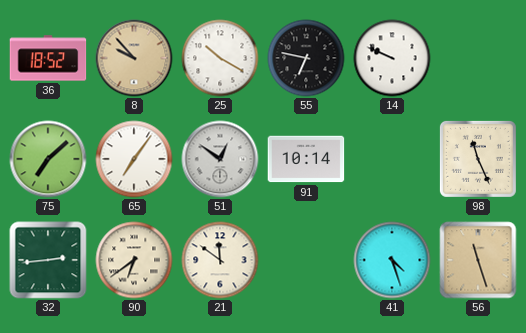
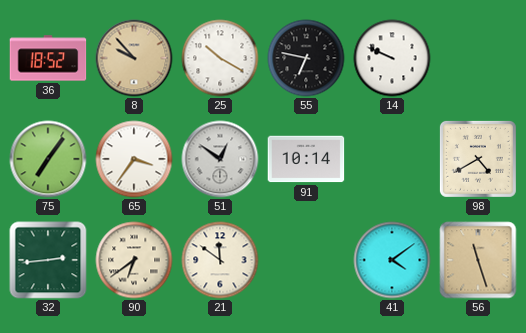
75: 7:08 -> 7:06
65: 7:06 -> 3:36
98: 11:26 -> 4:40
41: 4:27 -> 4:09
